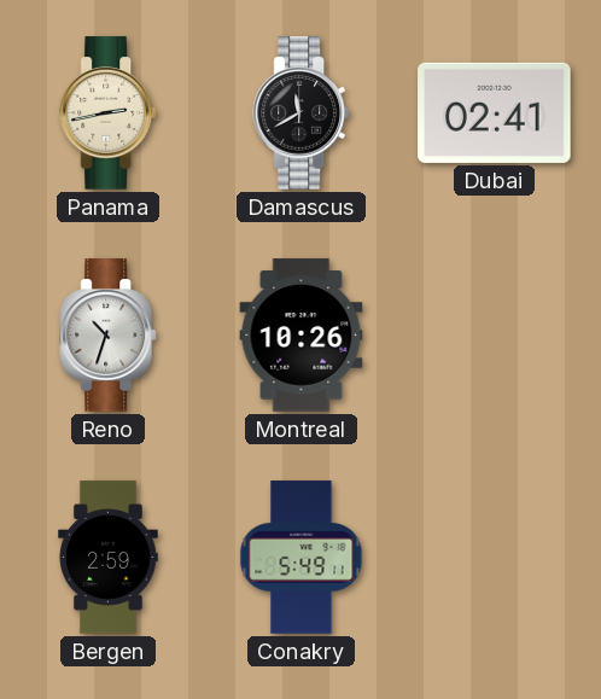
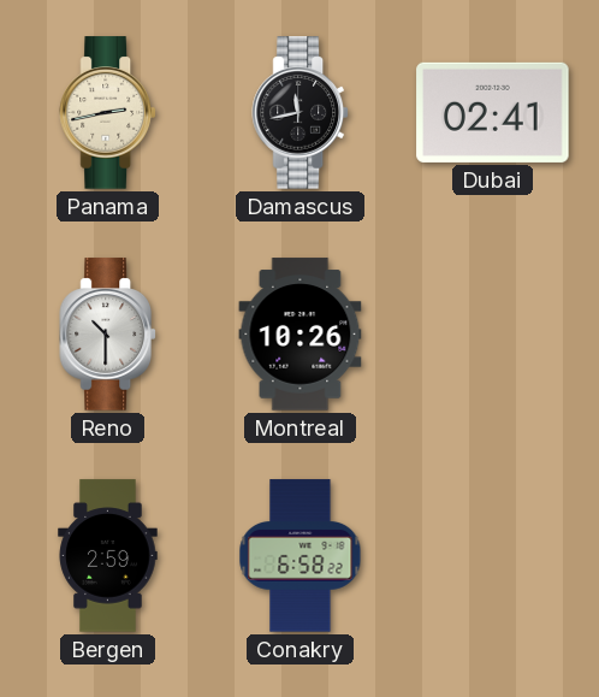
Damascus: 11:40 -> 11:43
Reno: 10:33 -> 10:30
Conakry: 5:49 -> 6:58
